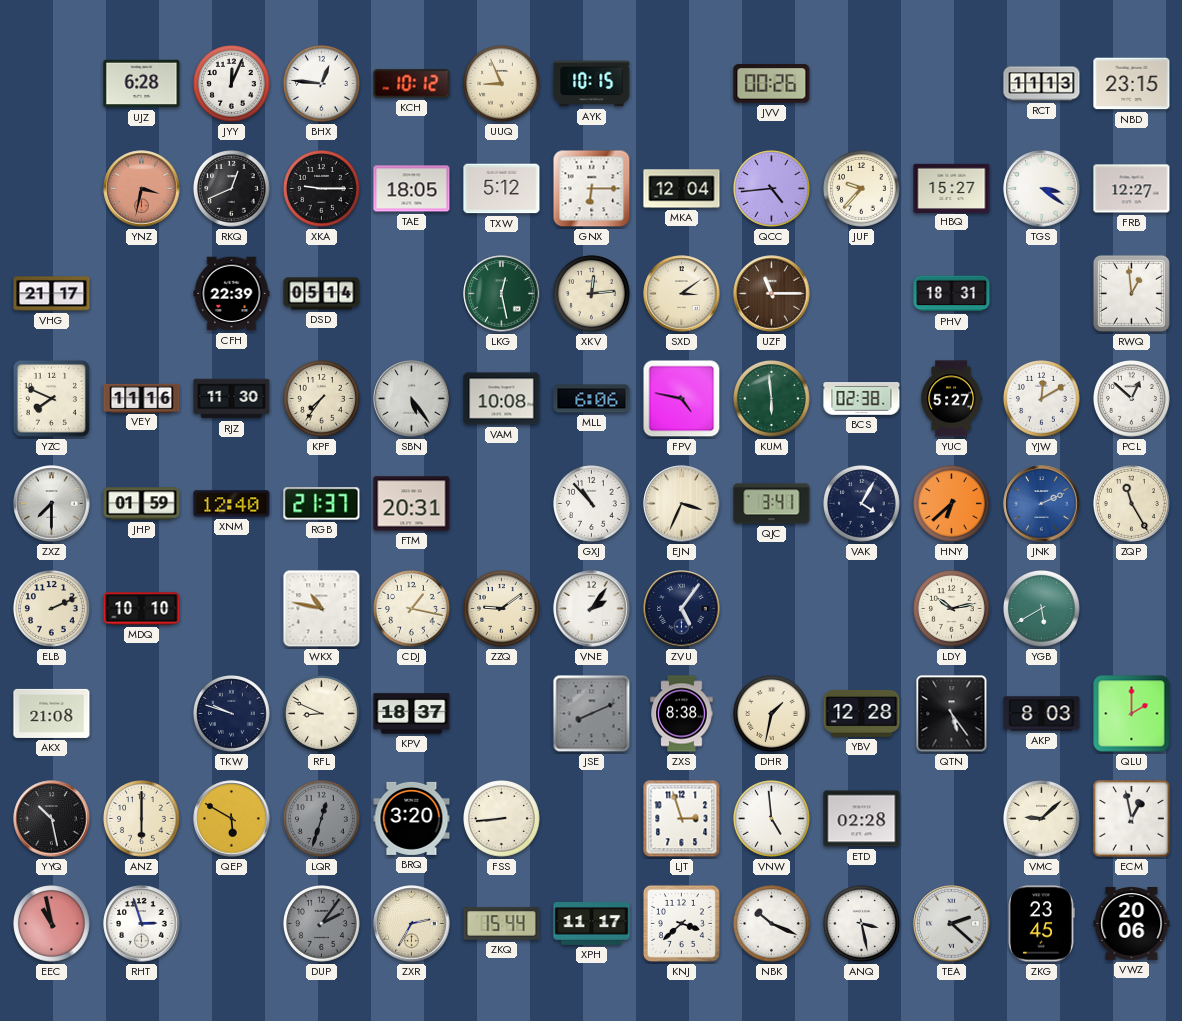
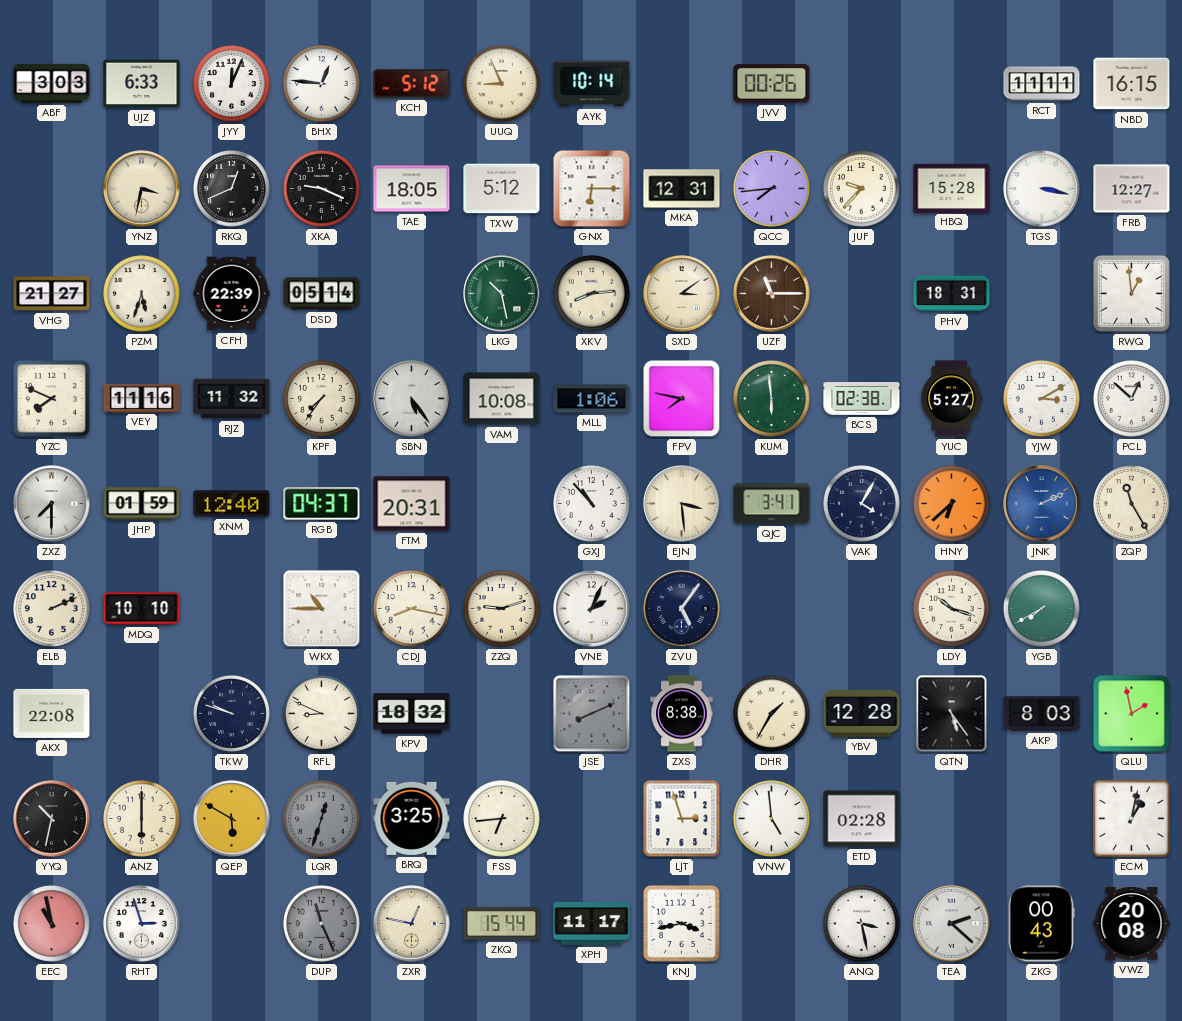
ABF: none -> 3:03
UJZ: 6:28 -> 6:33
KCH: 10:12 -> 5:12
AYK: 10:15 -> 10:14
RCT: 11:13 -> 11:11
NBD: 23:15 -> 16:15
YNZ dial: salmon -> cream
XKA: 9:15 -> 9:19
MKA: 12:04 -> 12:31
QCC: 4:44 -> 7:44
HBQ: 15:27 -> 15:28
TGS: 3:21 -> 3:17
VHG: 21:17 -> 21:27
PZM: none -> 5:33
LKG: 12:28 -> 10:28
XKV: 12:14 -> 8:14
RJZ: 11:30 -> 11:32
MLL: 6:06 -> 1:06
FPV: 4:47 -> 7:47
YJW: 12:10 -> 3:10
RGB: 21:37 -> 04:37
EJN: 3:34 -> 3:29
WKX: 10:47 -> 10:45
CDJ: 1:17 -> 8:17
ZZQ: 9:09 -> 9:12
VNE: 2:06 -> 2:04
LDY: 10:13 -> 10:18
YGB: 5:40 -> 7:40
AKX: 21:08 -> 22:08
KPV: 18:37 -> 18:32
DHR: 1:32 -> 1:35
QLU: 2:00 -> 1:58
YYQ: 10:28 -> 10:32
BRQ: 3:20 -> 3:25
FSS: 8:44 -> 6:44
VMC: 9:08 -> none
ECM: 12:58 -> 1:02
DUP: 2:06 -> 11:26
ZXR: 2:35 -> 12:47
KNJ: 3:38 -> 3:43
NBK: 10:19 -> none
ZKG: 23:45 -> 00:43
VWZ: 20:06 -> 20:08
